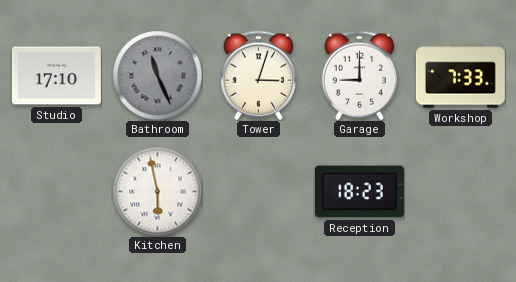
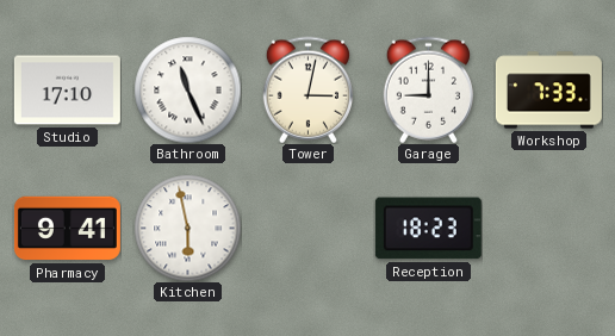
Bathroom dial: grey -> white
Tower: 3:03 -> 3:02
Pharmacy: none -> 9:41
